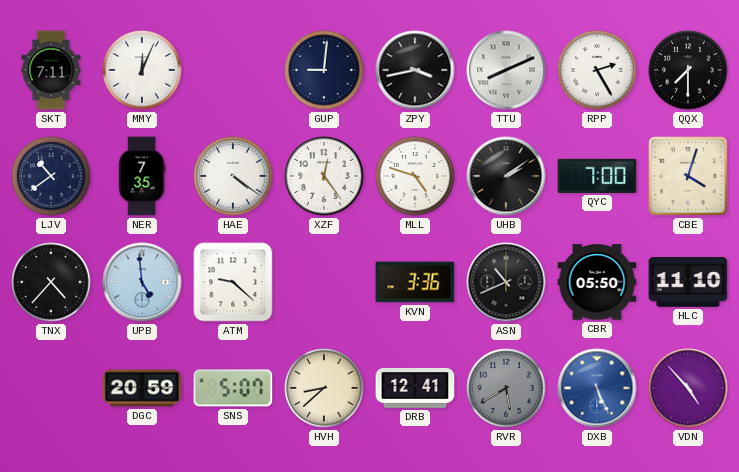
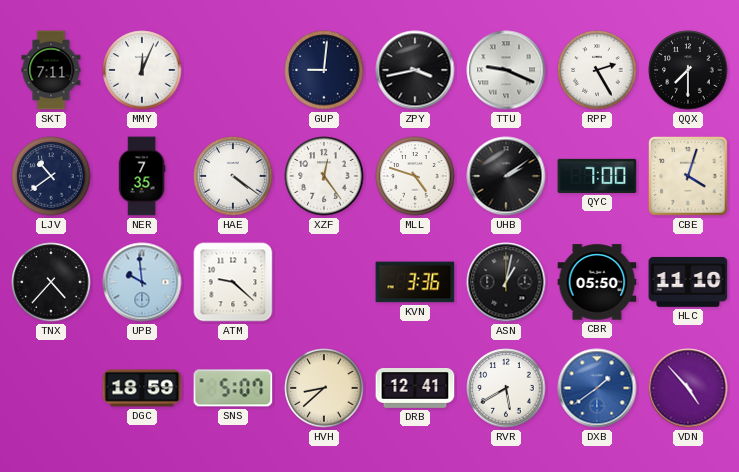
TTU: 8:11 -> 9:19
UPB: 4:59 -> 9:59
ASN: 10:41 -> 1:02
DGC: 20:59 -> 18:59
RVR dial: grey -> white
DXB: 5:26 -> 1:39
